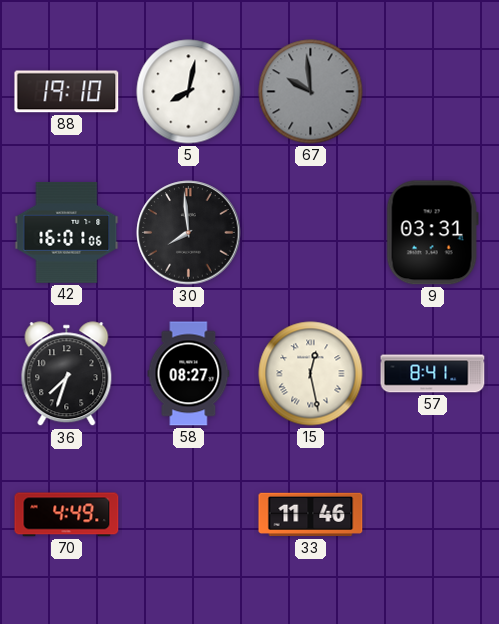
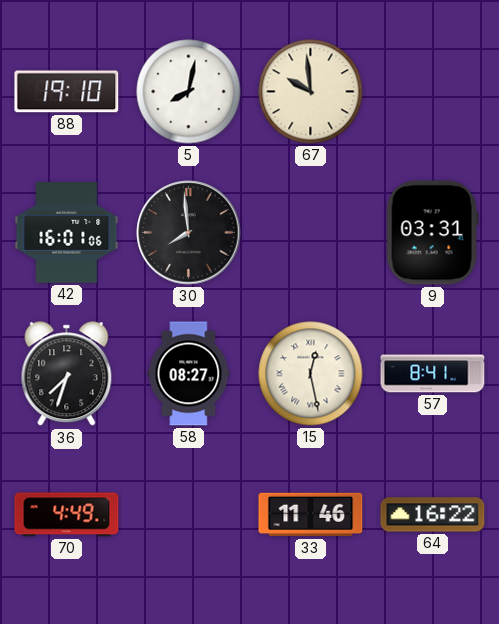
67 dial: grey -> cream
64: none -> 16:22
